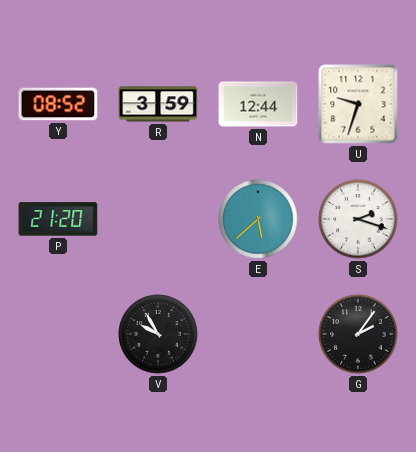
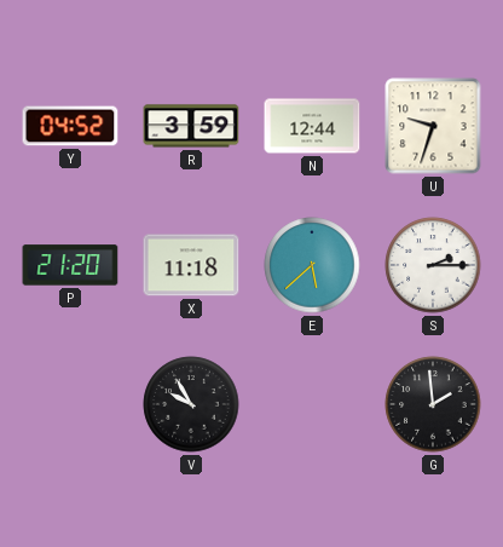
Y: 08:52 -> 04:52
X: none -> 11:18
S: 2:18 -> 2:15
G: 2:06 -> 1:59
